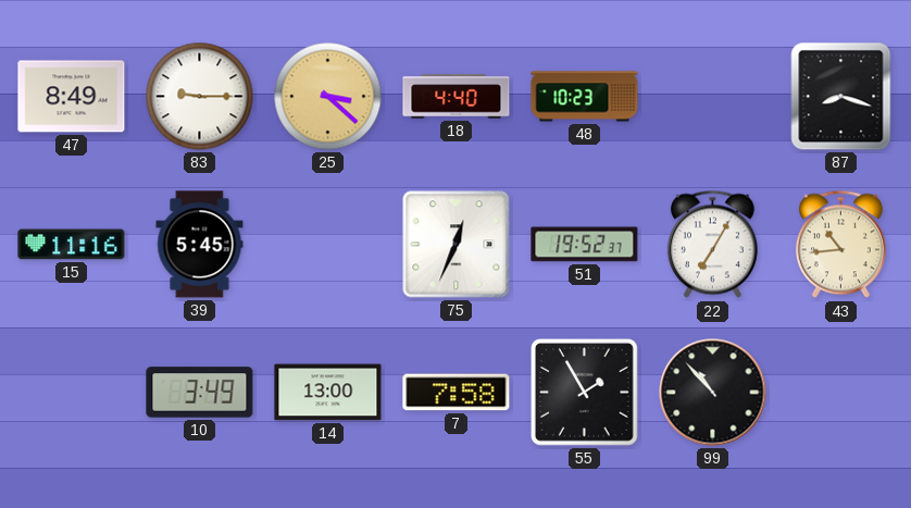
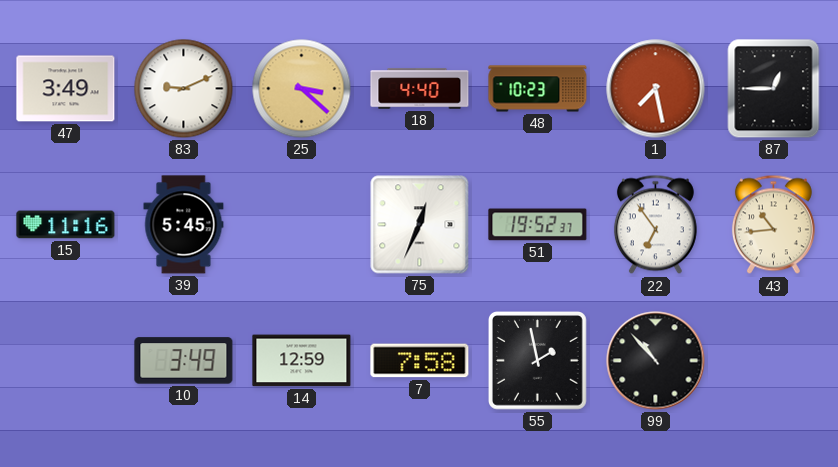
47: 8:49 -> 3:49
83: 9:15 -> 9:11
1: none -> 7:28
87: 8:18 -> 12:45
22: 7:05 -> 6:54
14: 13:00 -> 12:59
55: 1:55 -> 1:58
